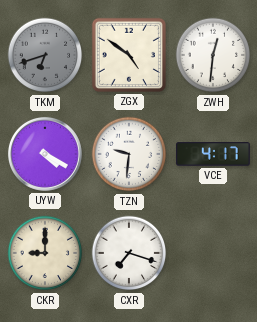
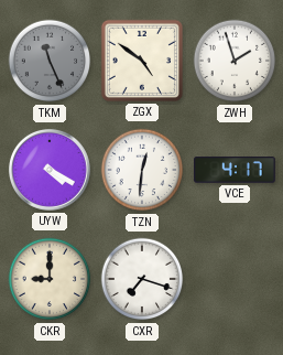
TKM: 6:42 -> 11:26
ZWH: 12:31 -> 1:57
TZN: 9:31 -> 12:31
